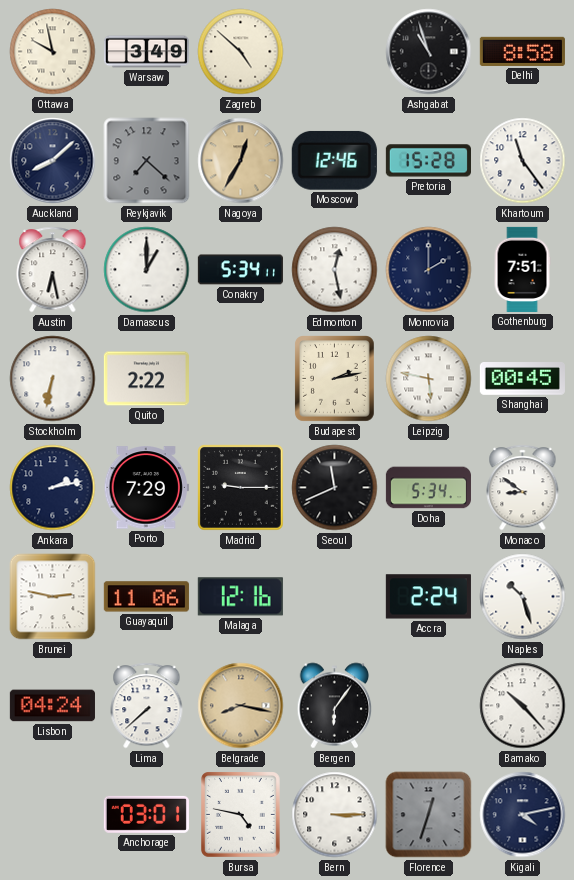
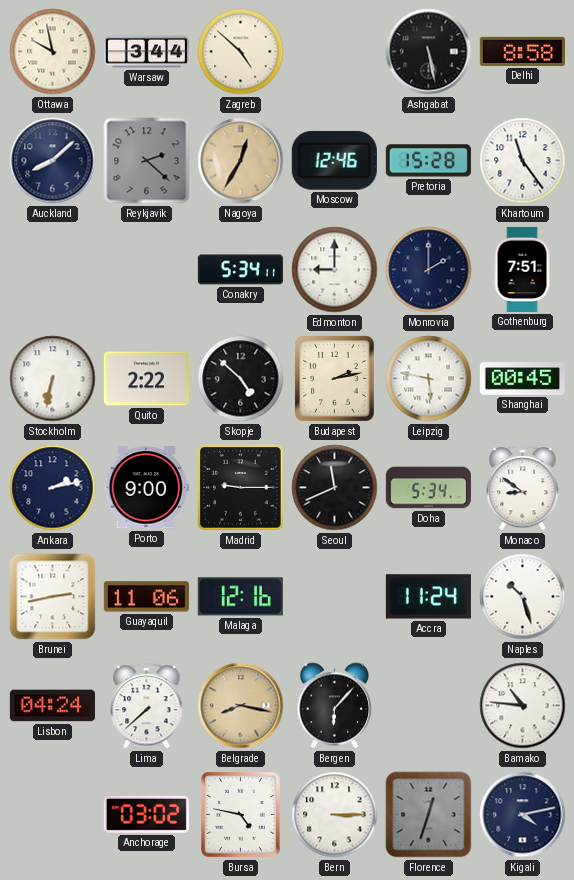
Warsaw: 3:49 -> 3:44
Ashgabat: 10:57 -> 5:28
Reykjavik: 7:22 -> 2:22
Austin: 6:28 -> none
Damascus: 1:00 -> none
Edmonton: 12:28 -> 9:00
Skopje: none -> 4:52
Porto: 7:29 -> 9:00
Brunei: 2:47 -> 2:43
Accra: 2:24 -> 11:24
Bergen: 6:06 -> 6:07
Bamako: 10:23 -> 10:46
Anchorage: 03:01 -> 03:02
